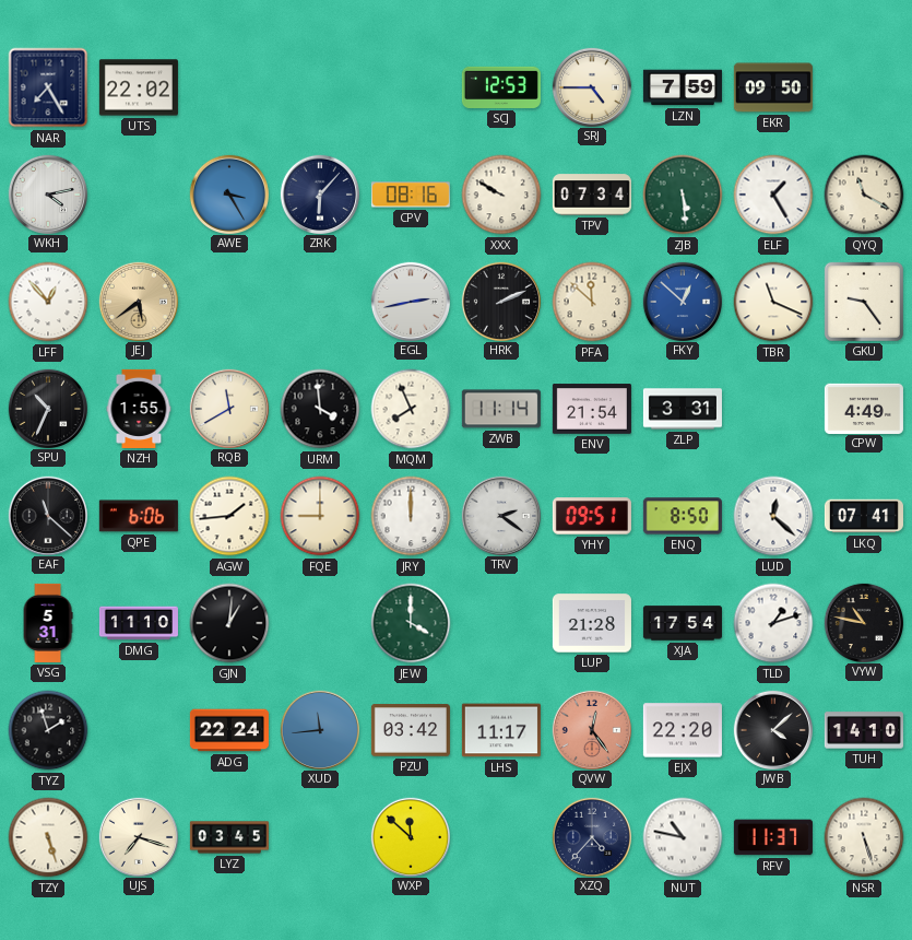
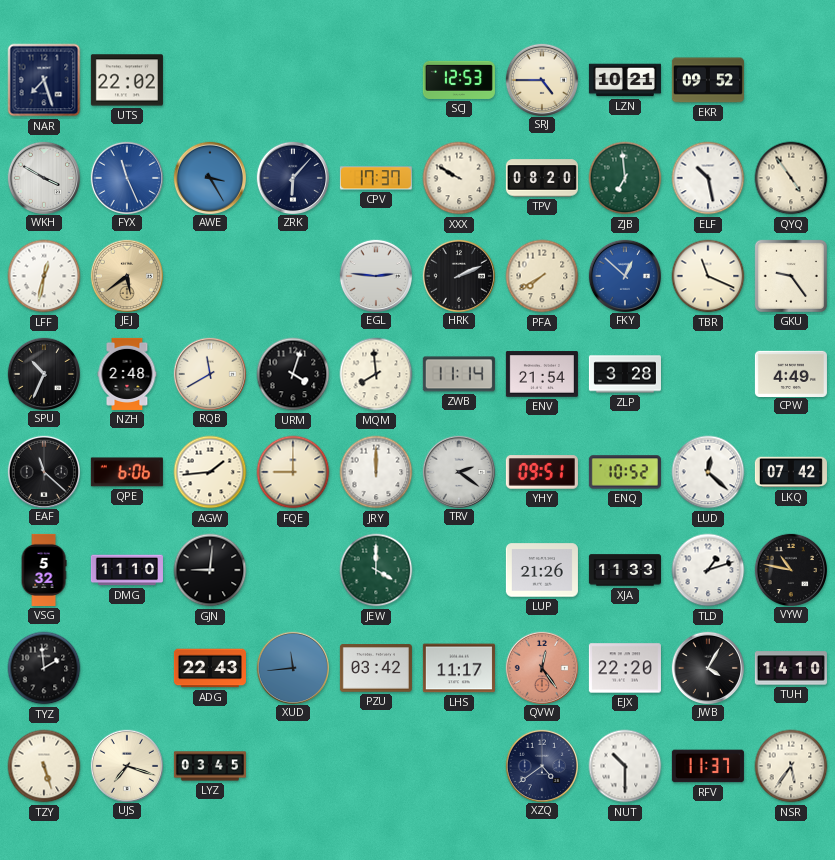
NAR: 7:25 -> 7:27
LZN: 7:59 -> 10:21
EKR: 09:50 -> 09:52
WKH: 4:13 -> 3:50
FYX: none -> 11:26
CPV: 08:16 -> 17:37
TPV: 07:34 -> 08:20
ZJB: 5:29 -> 6:59
ELF: 1:25 -> 10:28
QYQ: 11:20 -> 4:54
LFF: 12:53 -> 12:32
EGL: 2:43 -> 2:46
PFA: 11:52 -> 7:40
NZH: 1:55 -> 2:48
URM: 3:59 -> 4:03
MQM: 7:56 -> 7:59
ZLP: 3:31 -> 3:28
ENQ: 8:50 -> 10:52
LKQ: 07:41 -> 07:42
VSG: 5:31 -> 5:32
GJN: 1:01 -> 9:01
LUP: 21:28 -> 21:26
XJA: 17:54 -> 11:33
TYZ: 1:57 -> 1:59
ADG: 22:24 -> 22:43
JWB: 4:08 -> 4:05
WXP: 11:52 -> none
XZQ: 4:37 -> 4:39
NUT: 10:47 -> 10:30
NSR: 5:27 -> 5:36
